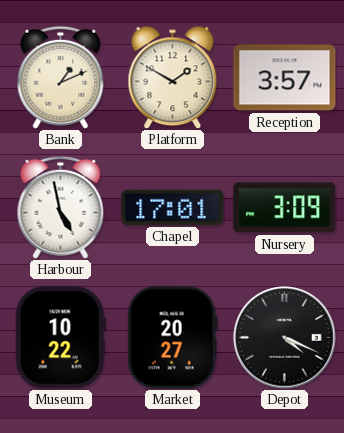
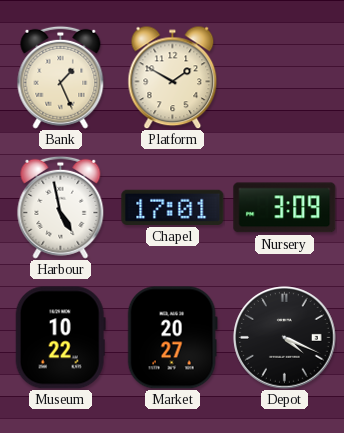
Bank: 1:11 -> 1:26
Reception: 3:57 -> none
